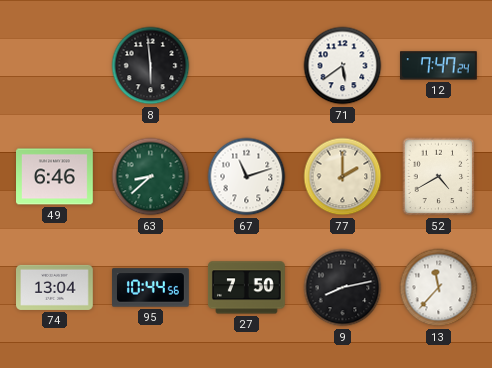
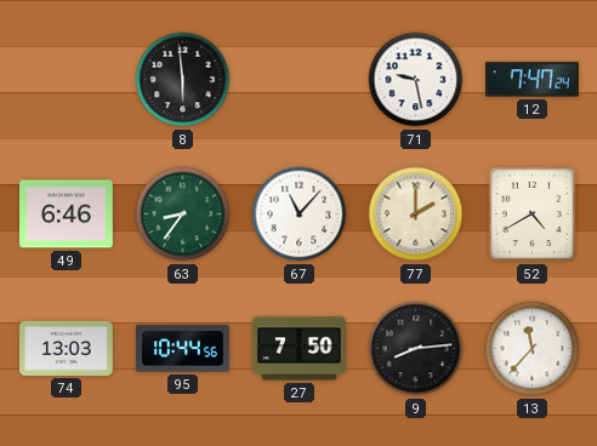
71: 5:39 -> 9:28
63: 8:38 -> 8:36
67: 11:12 -> 11:07
74: 13:04 -> 13:03
9: 8:13 -> 8:14
